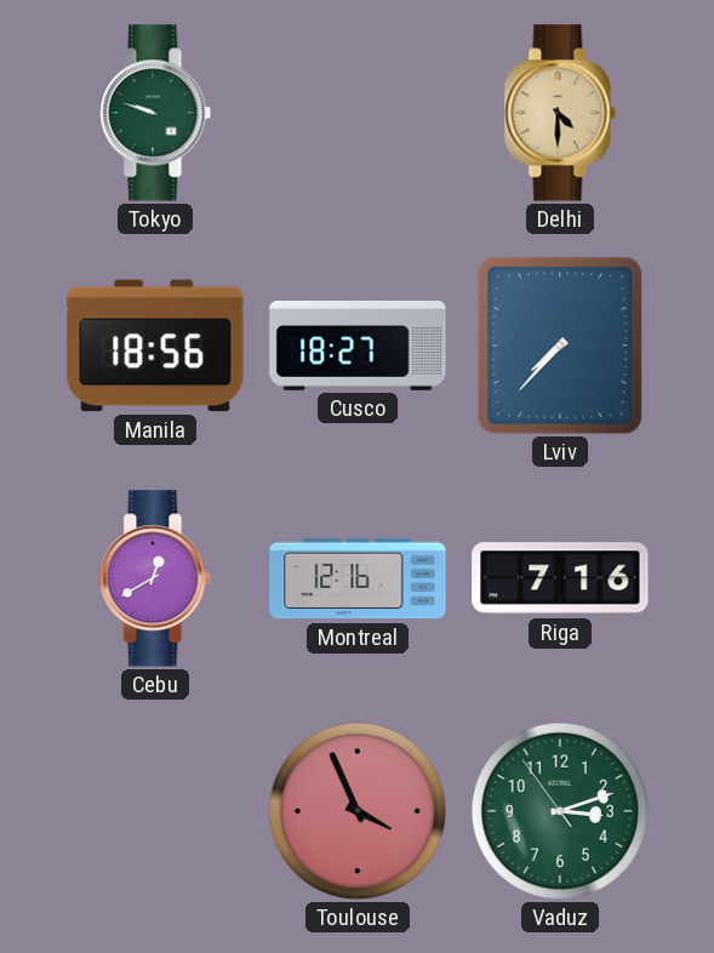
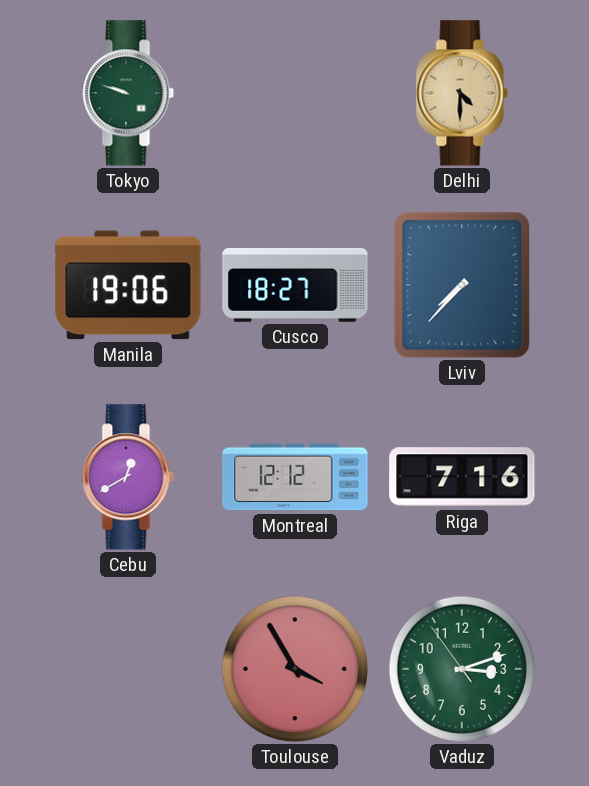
Manila: 18:56 -> 19:06
Montreal: 12:16 -> 12:12
Toulouse: 3:56 -> 3:55
